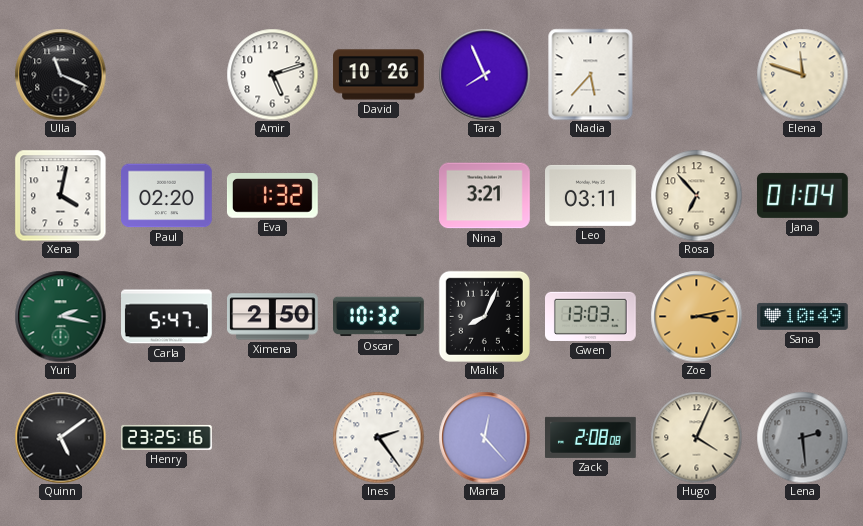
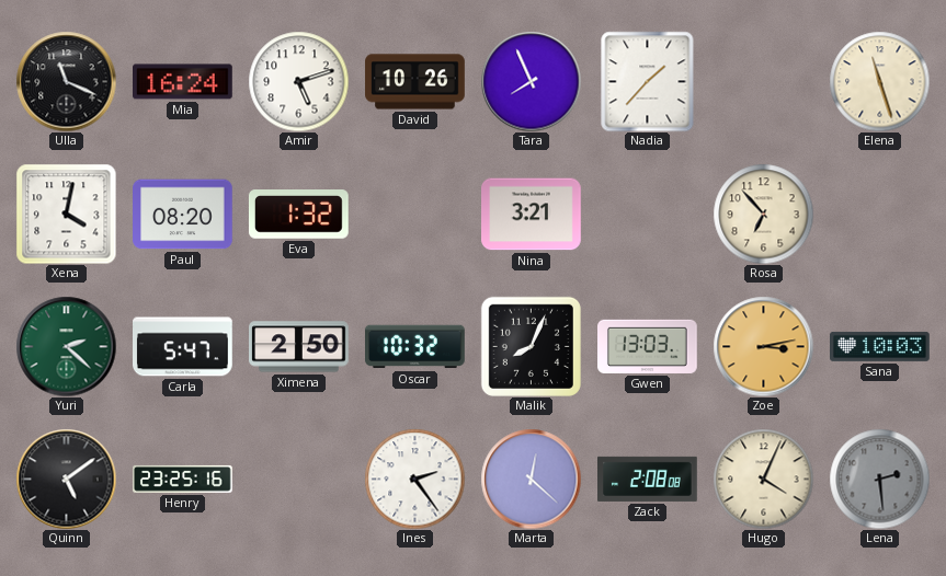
Mia: none -> 16:24
Nadia: 5:37 -> 1:37
Elena: 11:48 -> 11:27
Paul: 02:20 -> 08:20
Leo: 03:11 -> none
Jana: 01:04 -> none
Yuri: 2:17 -> 2:22
Sana: 10:49 -> 10:03
Marta: 12:23 -> 12:22
